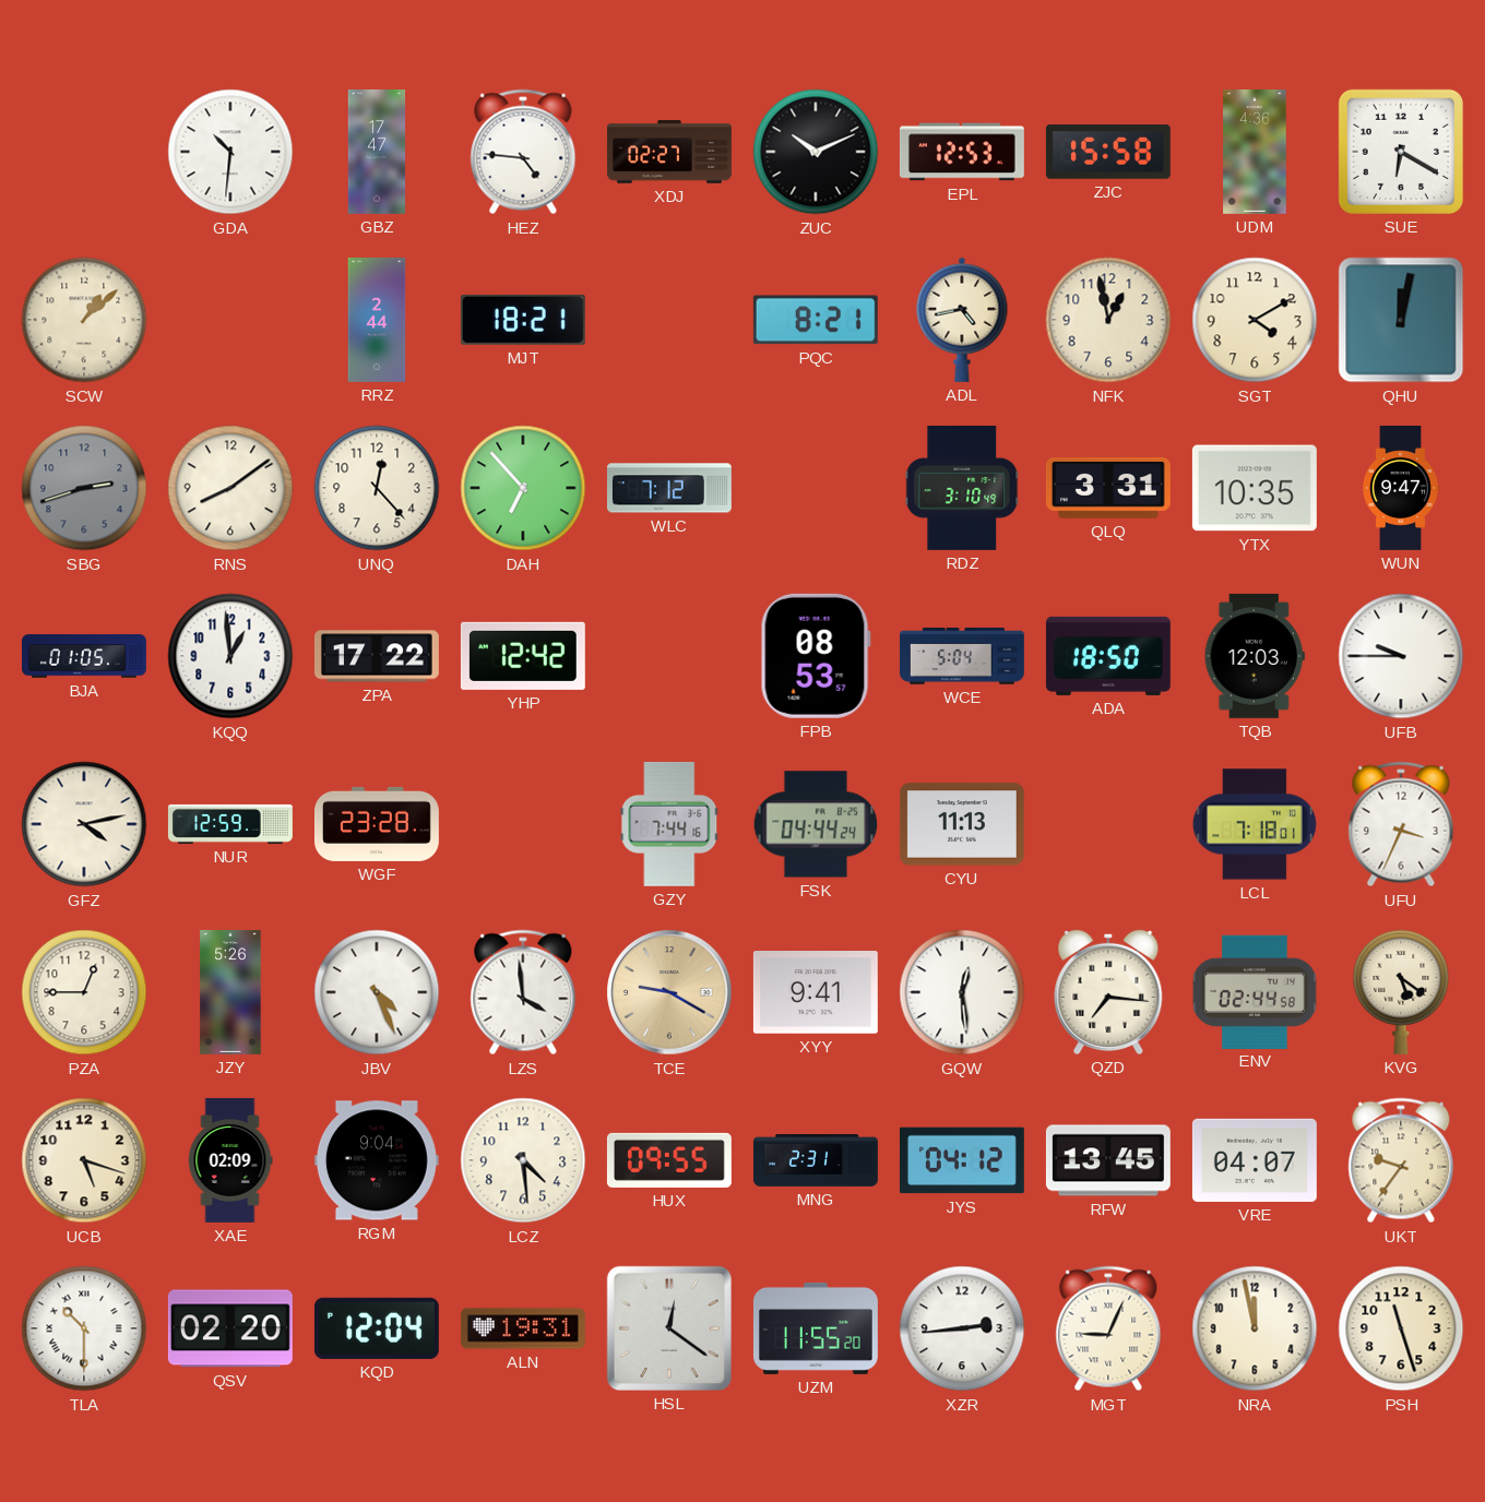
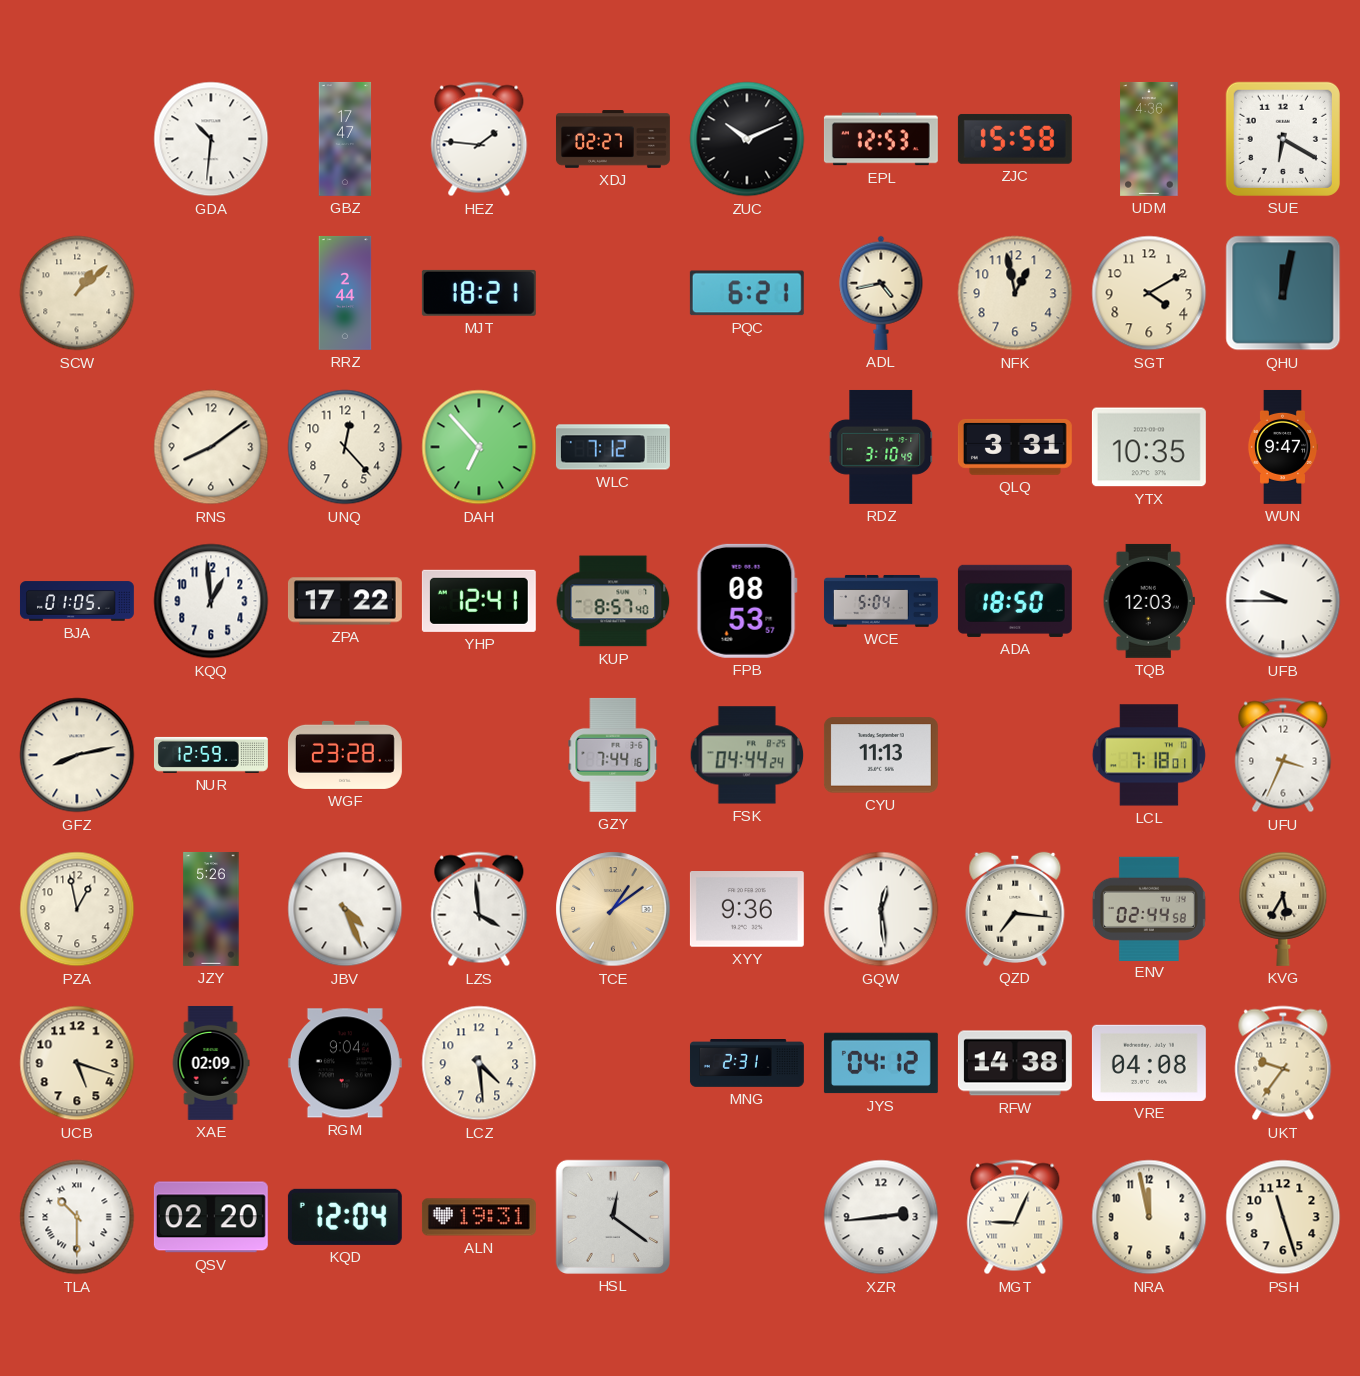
HEZ: 4:46 -> 1:46
PQC: 8:21 -> 6:21
SBG: 2:42 -> none
YHP: 12:42 -> 12:41
KUP: none -> 8:57
GFZ: 4:13 -> 8:13
PZA: 12:45 -> 12:58
TCE: 9:20 -> 1:09
XYY: 9:41 -> 9:36
KVG: 5:21 -> 5:35
HUX: 09:55 -> none
RFW: 13:45 -> 14:38
VRE: 04:07 -> 04:08
UZM: 11:55 -> none
